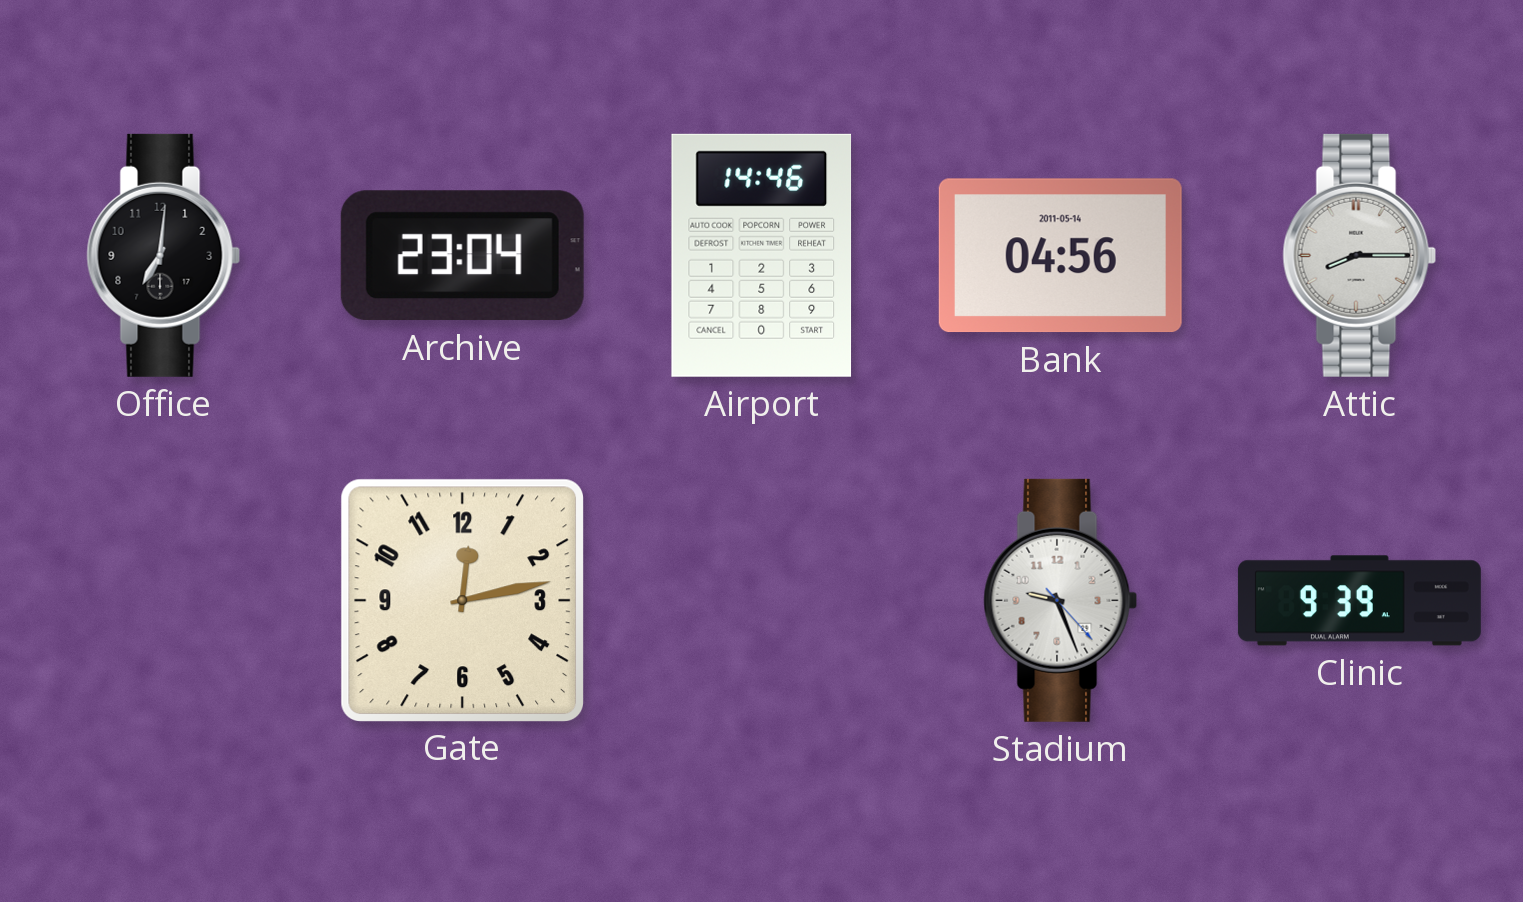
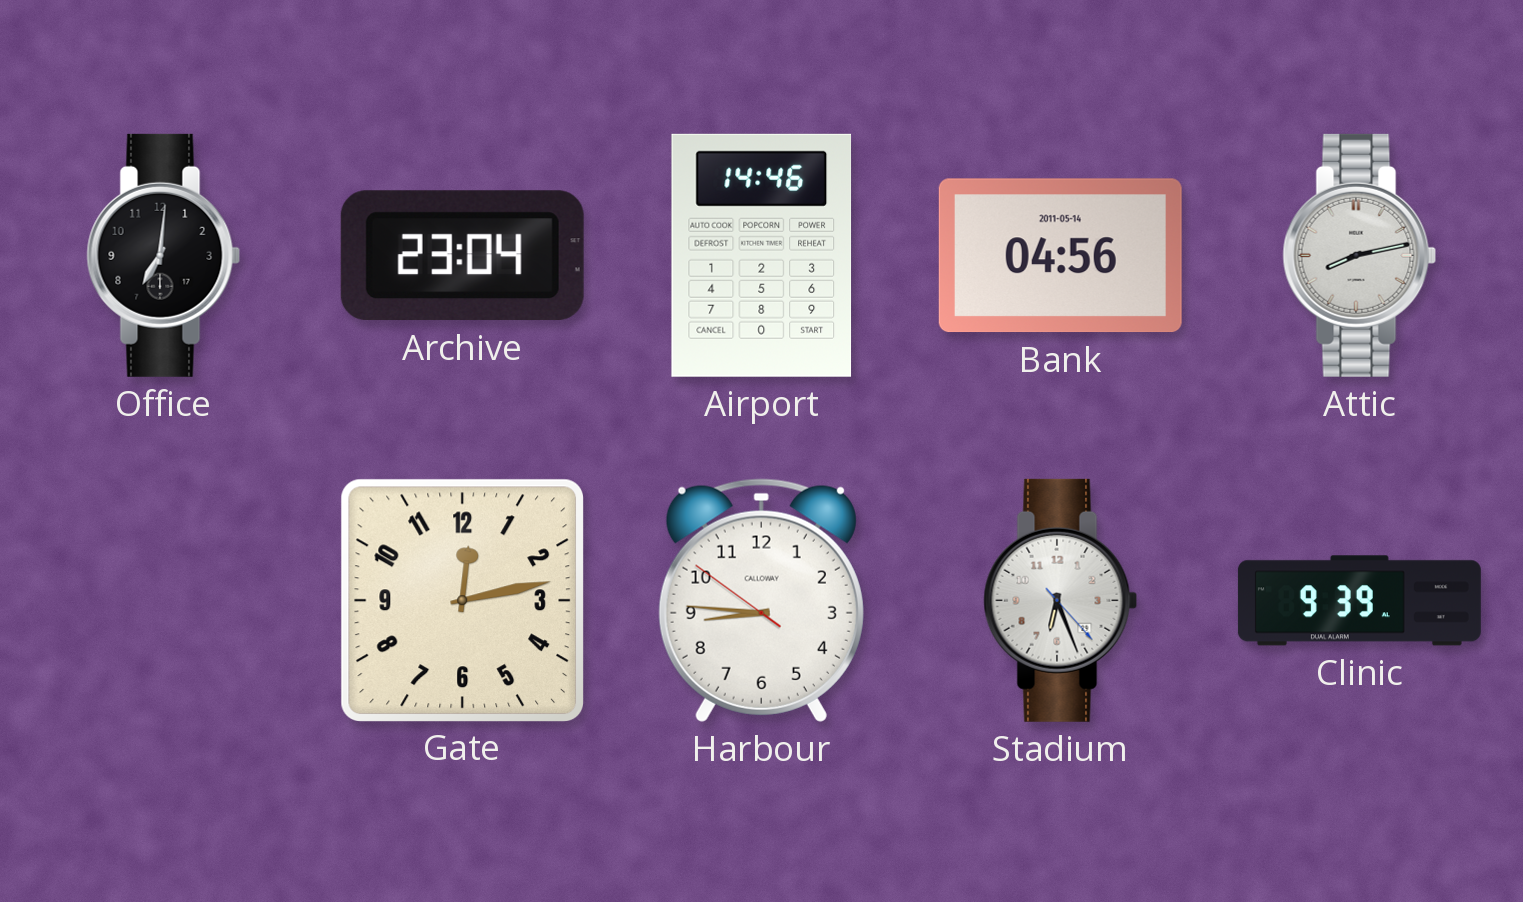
Attic: 8:15 -> 8:13
Harbour: none -> 8:45
Stadium: 9:26 -> 6:26
